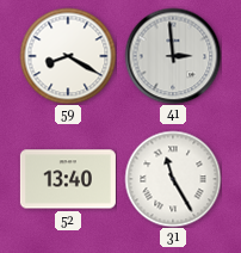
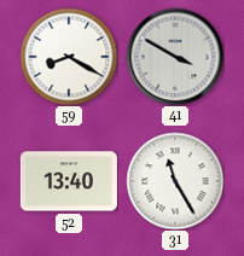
41: 2:59 -> 3:50
